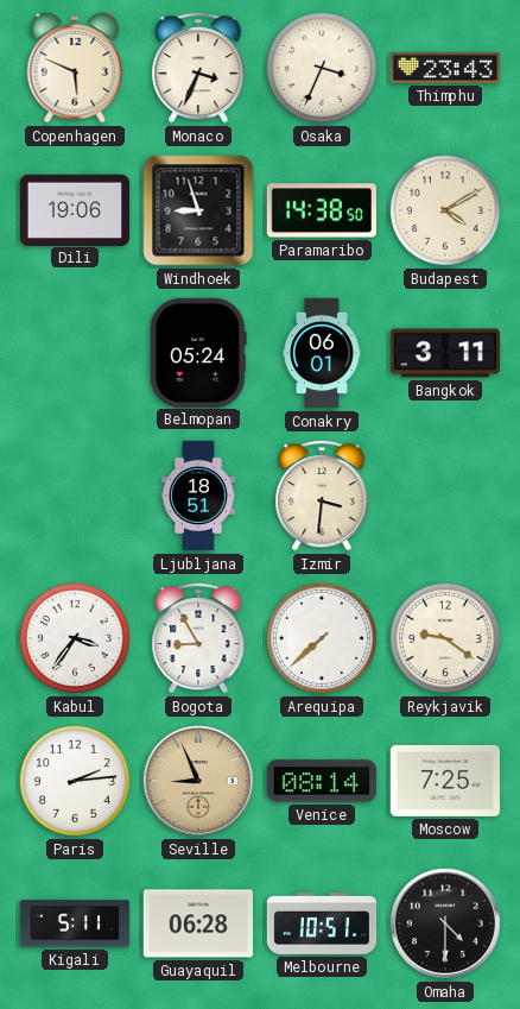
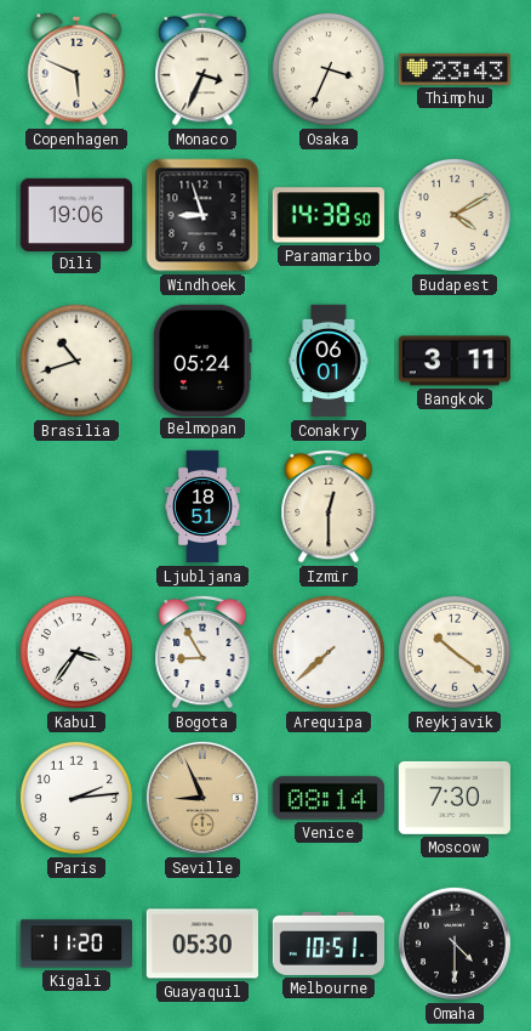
Brasilia: none -> 10:42
Izmir: 3:31 -> 12:30
Reykjavik: 9:21 -> 10:21
Moscow: 7:25 -> 7:30
Kigali: 5:11 -> 11:20
Guayaquil: 06:28 -> 05:30
